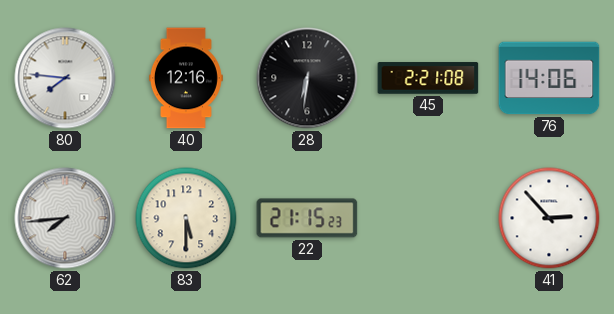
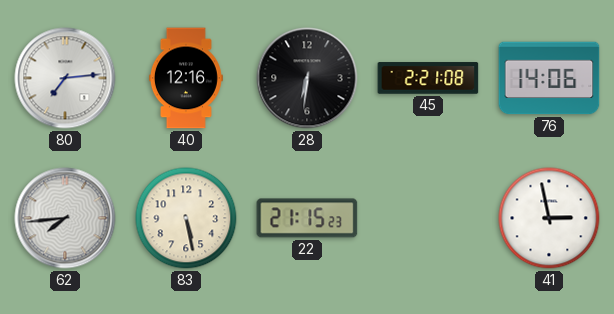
80: 7:46 -> 7:14
83: 5:30 -> 5:28
41: 2:53 -> 2:58
